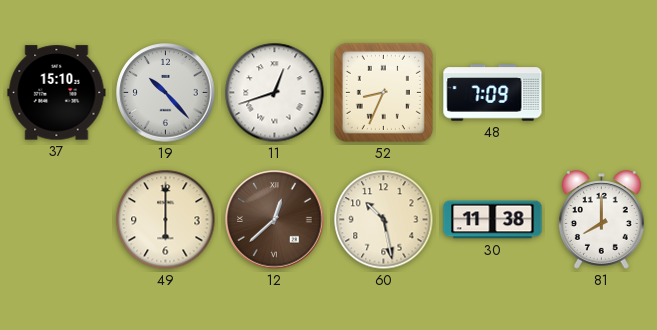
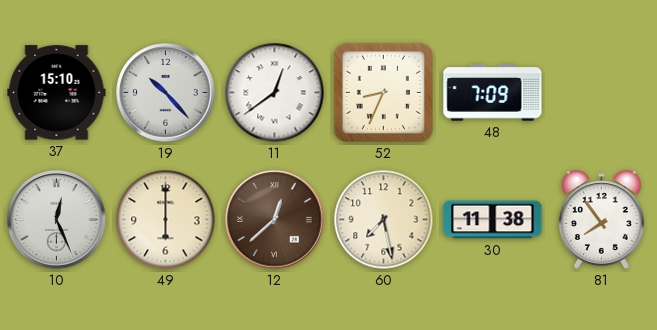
11: 12:42 -> 12:39
10: none -> 12:26
60: 10:28 -> 7:28
81: 8:00 -> 7:54
